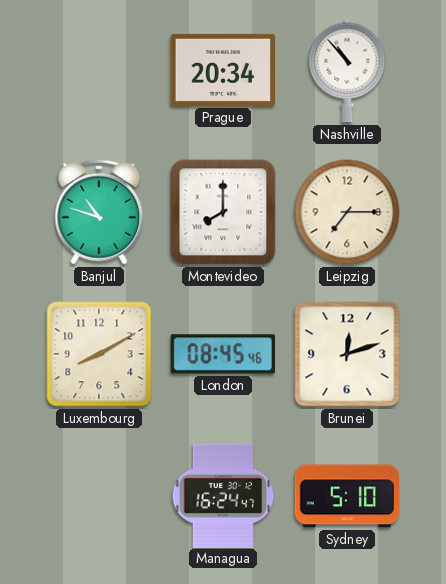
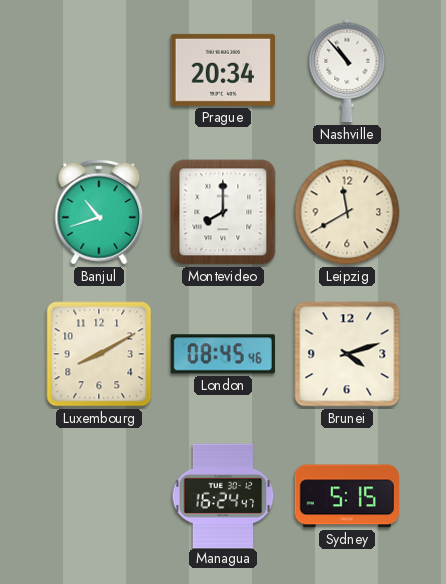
Banjul: 10:48 -> 10:42
Leipzig: 7:15 -> 11:40
Brunei: 12:12 -> 4:12
Sydney: 5:10 -> 5:15
